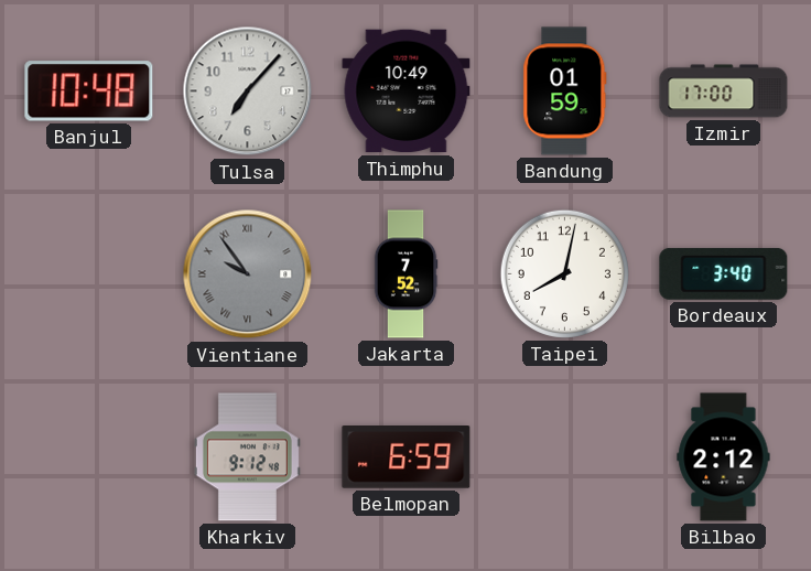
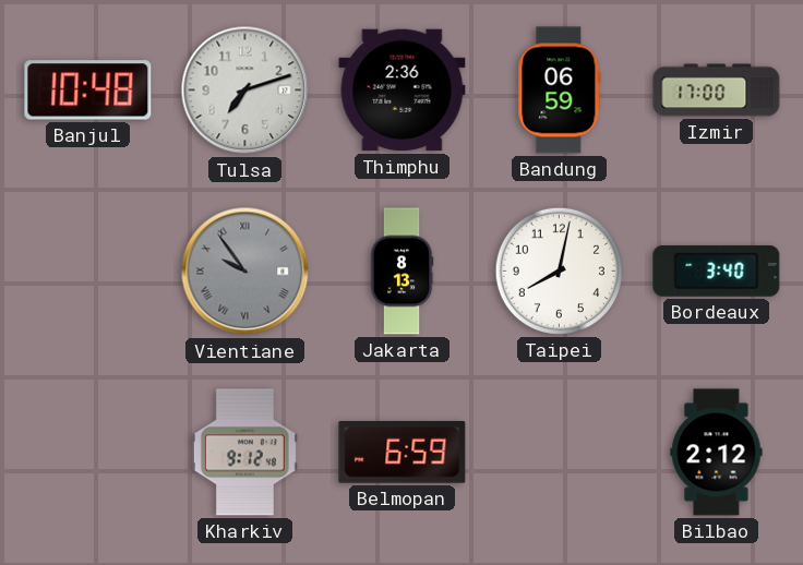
Tulsa: 7:07 -> 7:12
Thimphu: 10:49 -> 2:36
Bandung: 01:59 -> 06:59
Jakarta: 7:52 -> 8:13
